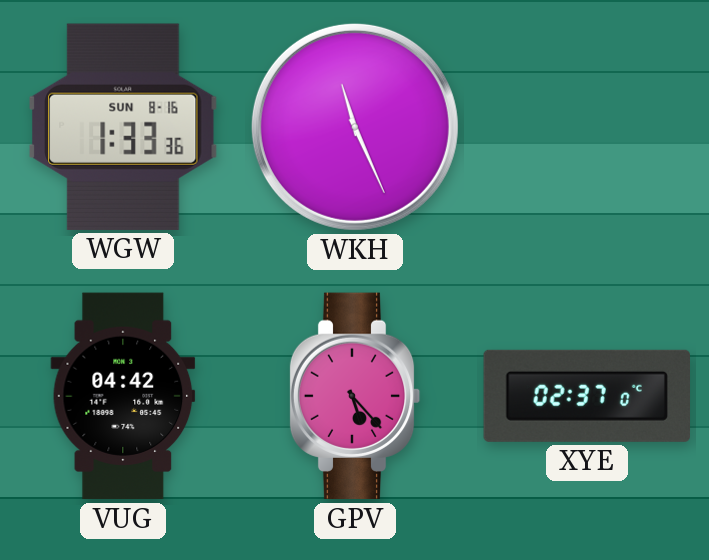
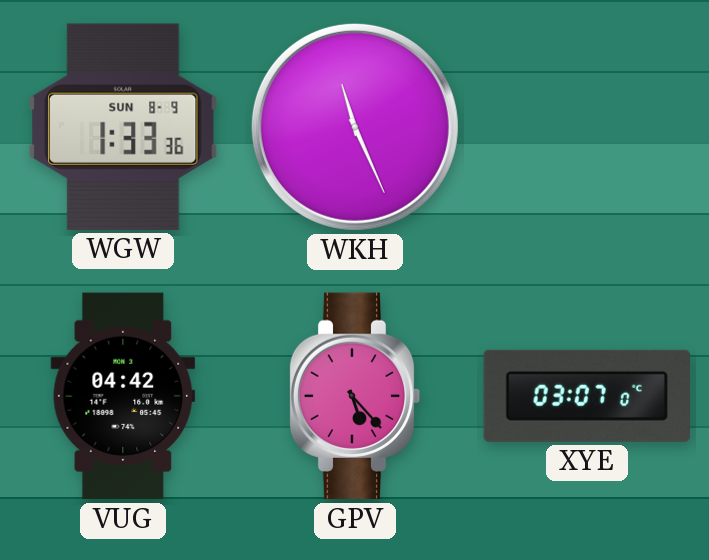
WGW date: SUN 8-16 -> SUN 8-9
XYE: 02:37 -> 03:07
